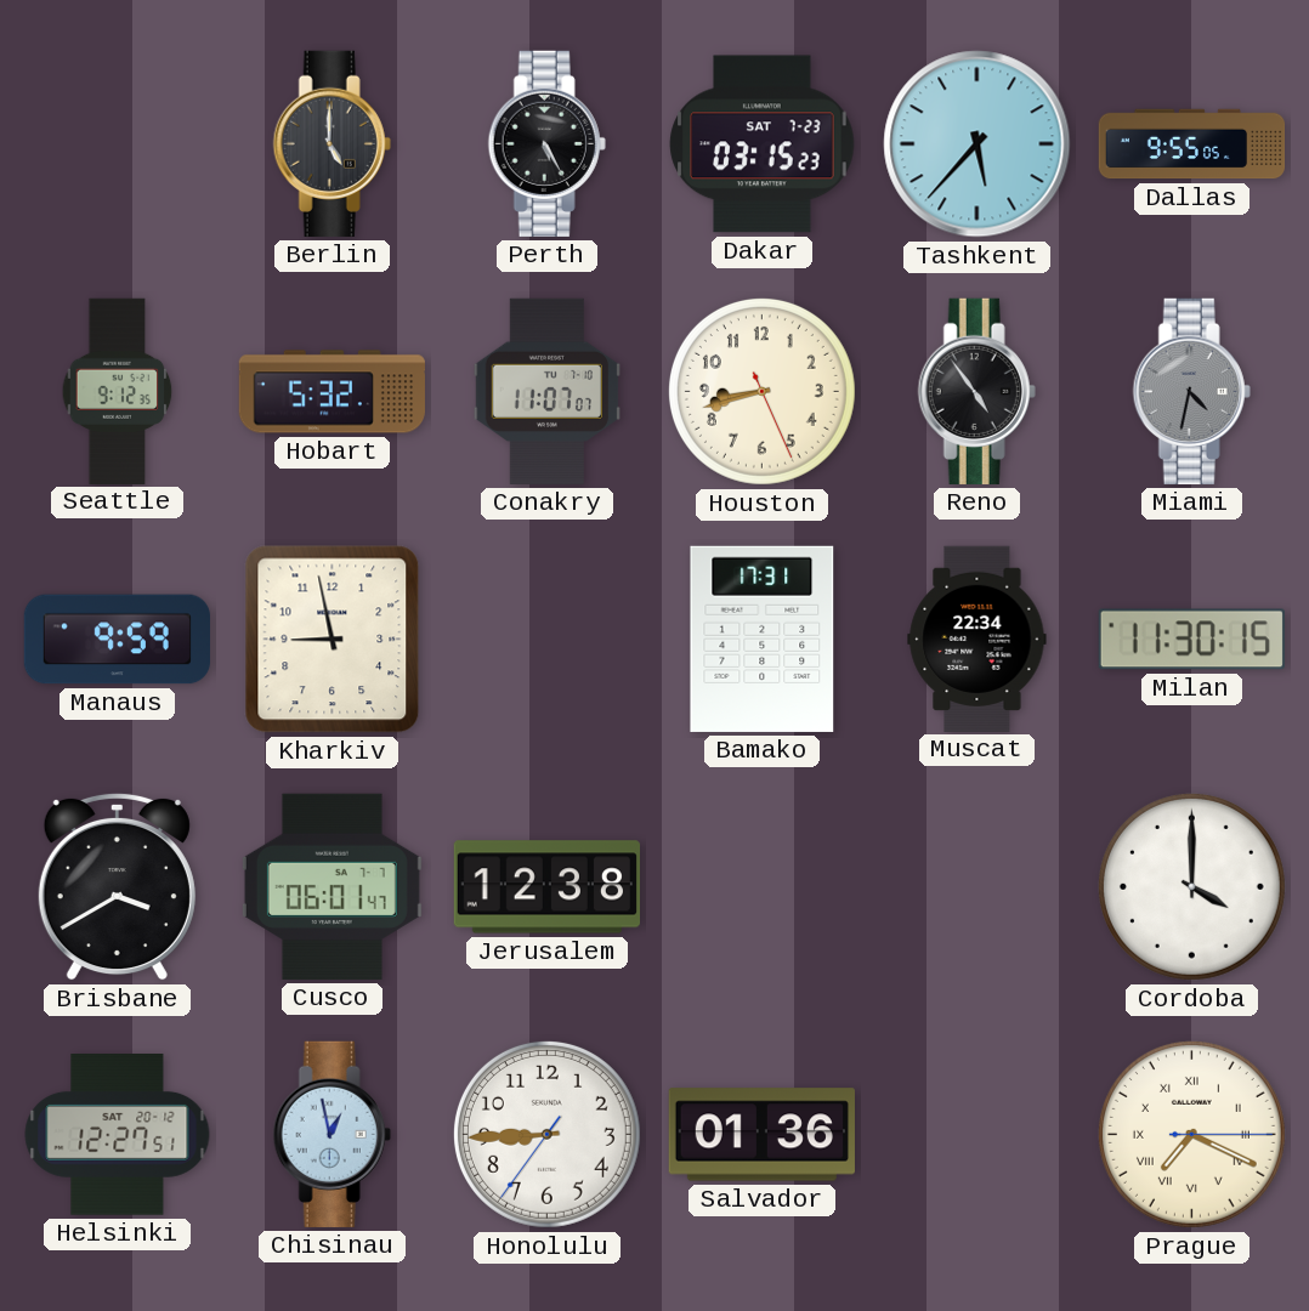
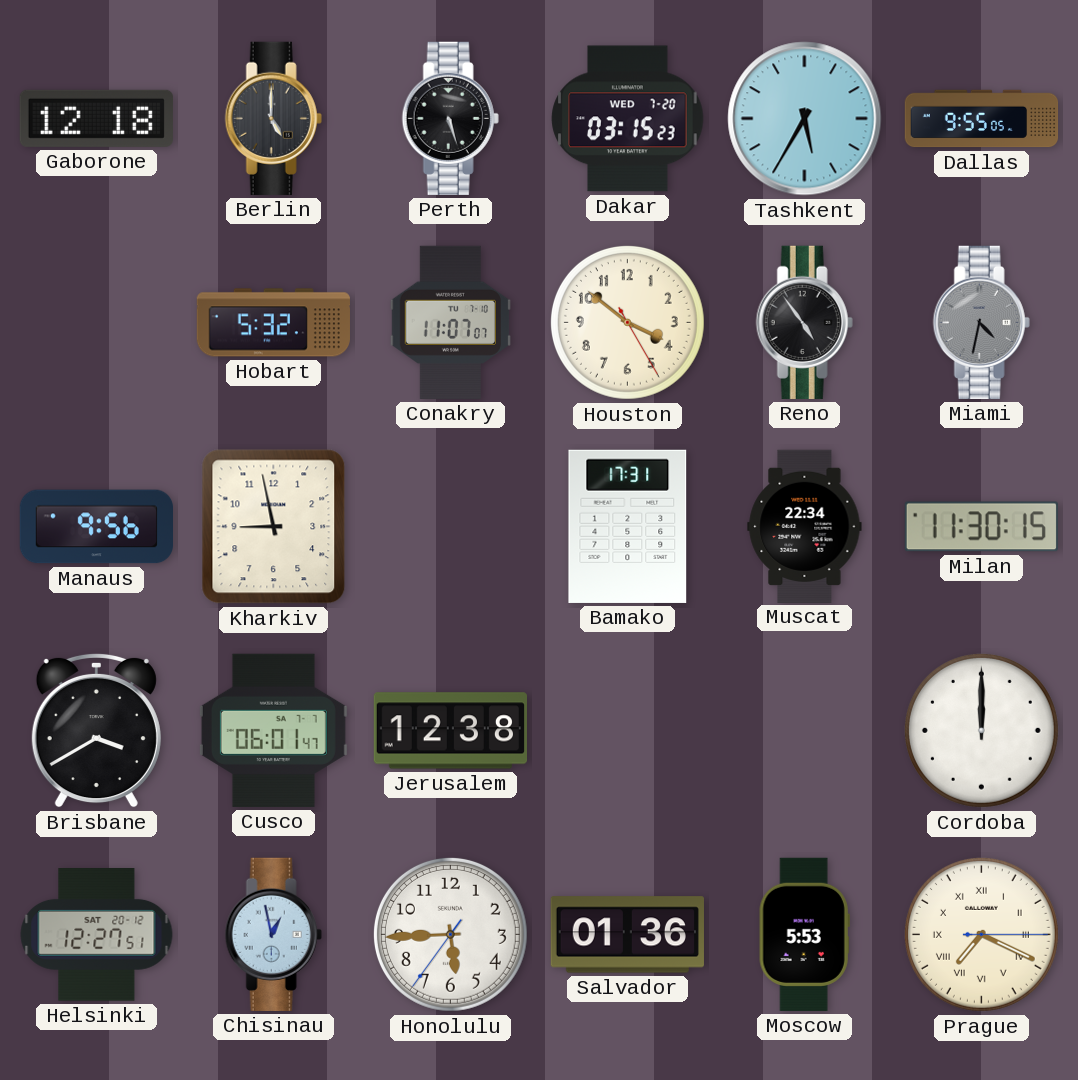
Gaborone: none -> 12:18
Perth: 5:25 -> 5:27
Dakar date: SAT 7-23 -> WED 7-20
Tashkent: 5:37 -> 5:35
Seattle: 9:12 -> none
Houston: 8:42 -> 3:51
Manaus: 9:59 -> 9:56
Cordoba: 4:00 -> 12:00
Honolulu: 8:44 -> 5:44
Moscow: none -> 5:53
